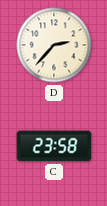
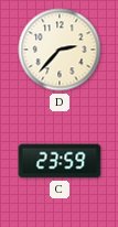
C: 23:58 -> 23:59
